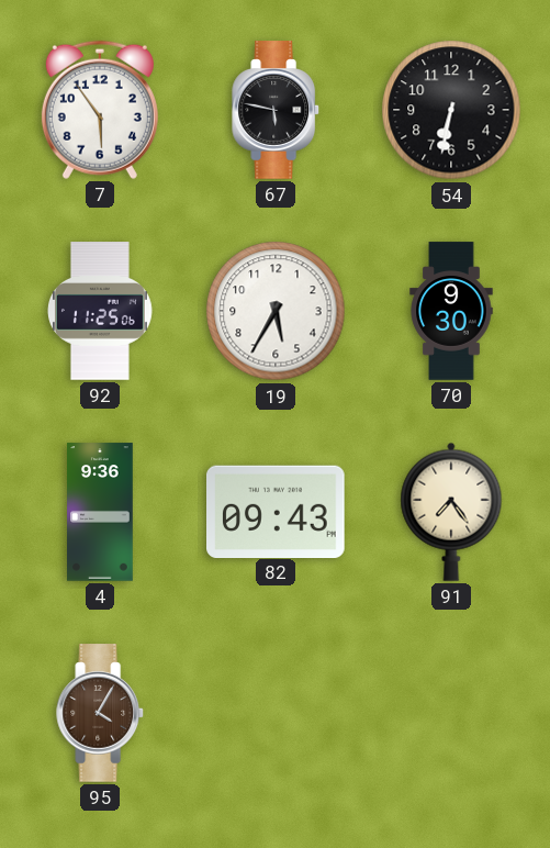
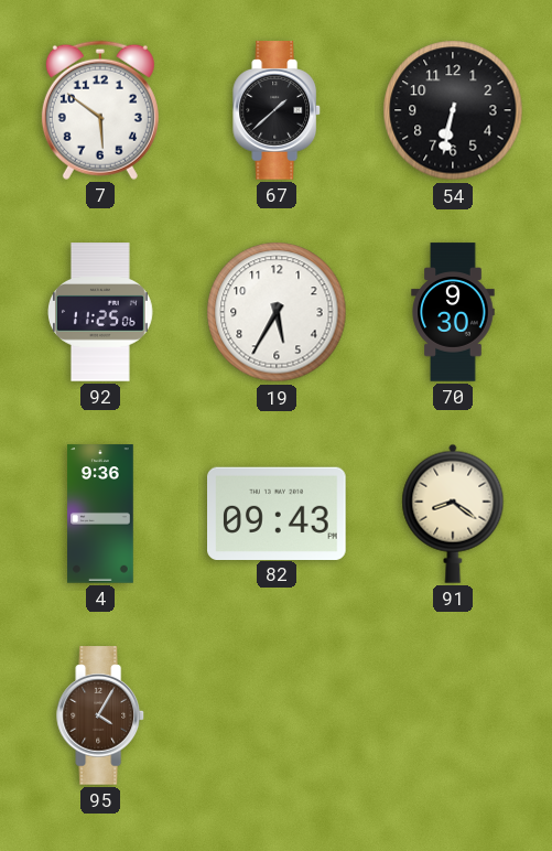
7: 5:54 -> 5:51
67: 5:47 -> 1:38
91: 7:24 -> 8:21
